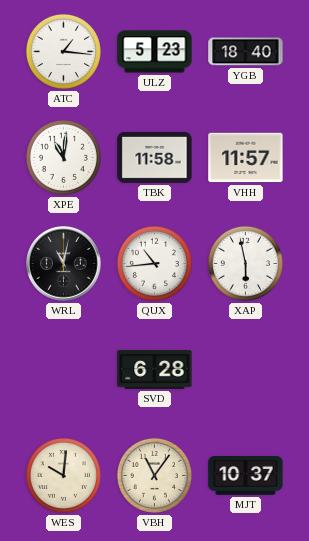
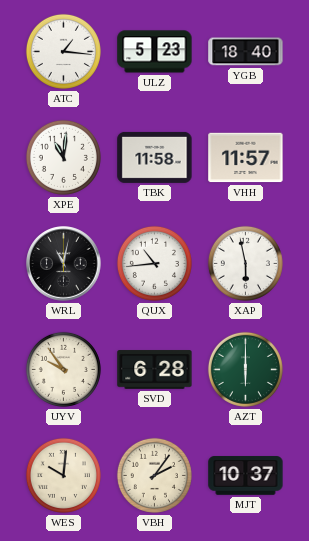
UYV: none -> 9:54
AZT: none -> 6:00
VBH: 11:06 -> 2:06
